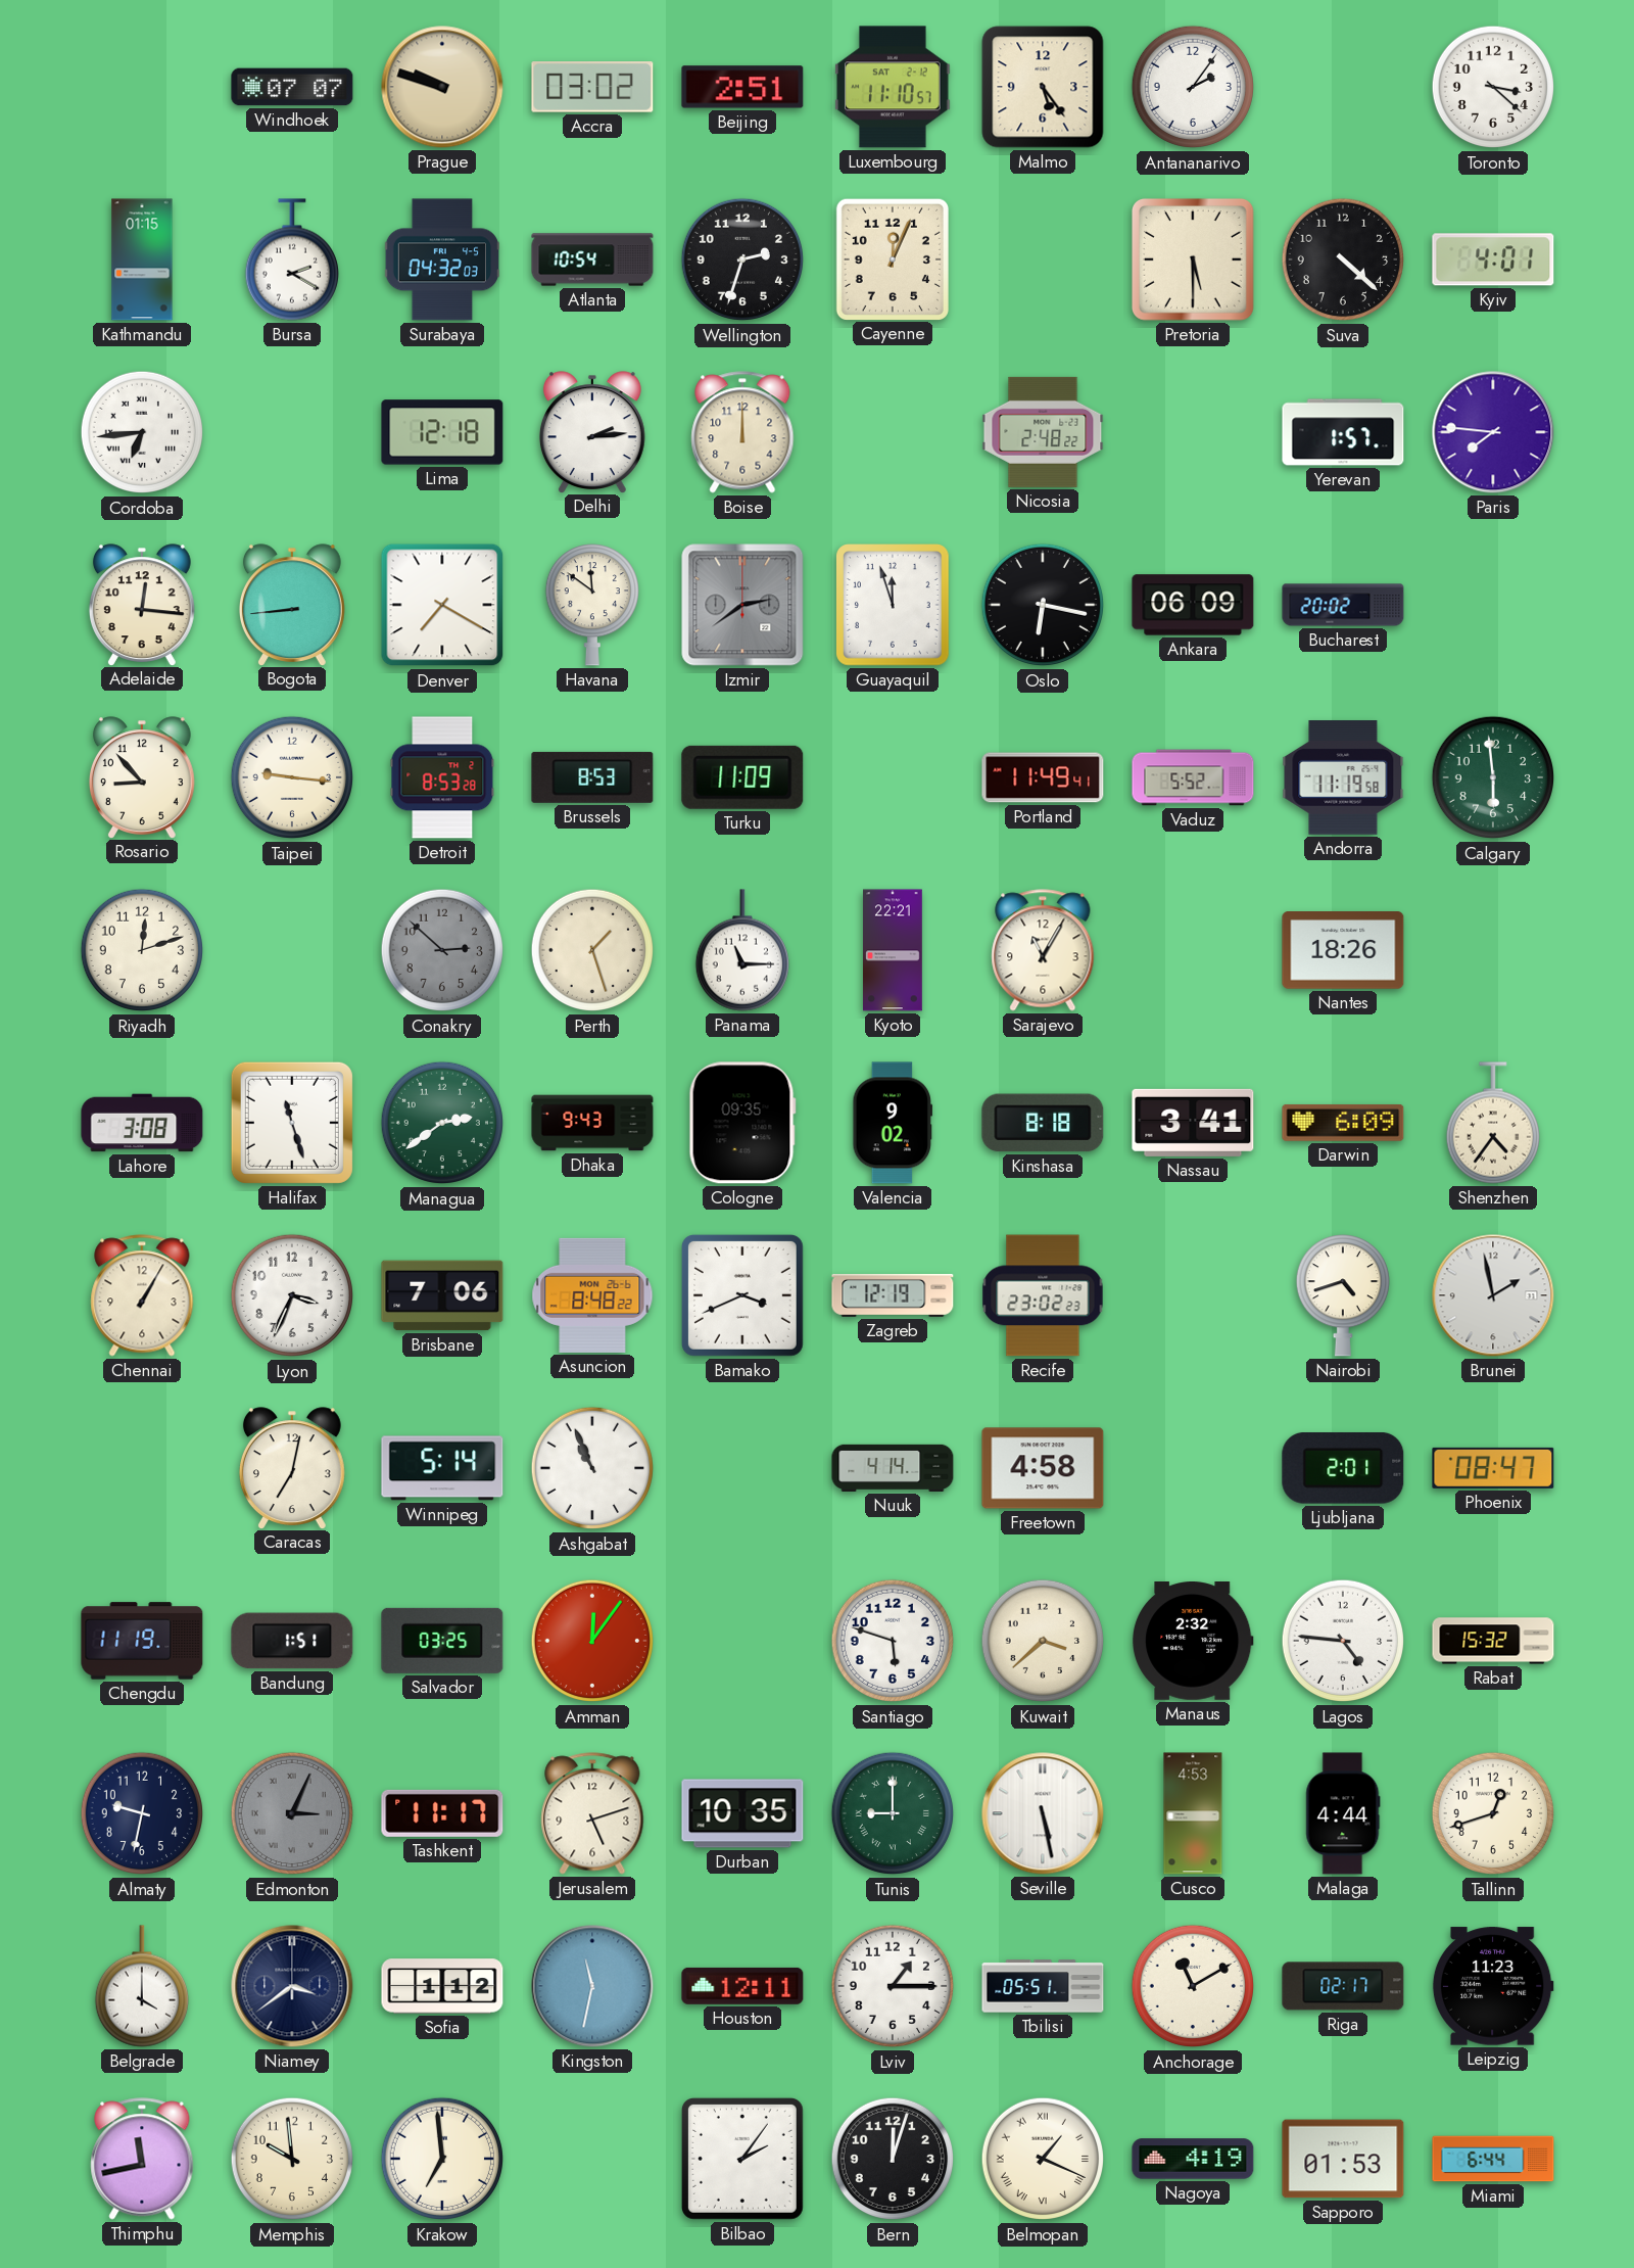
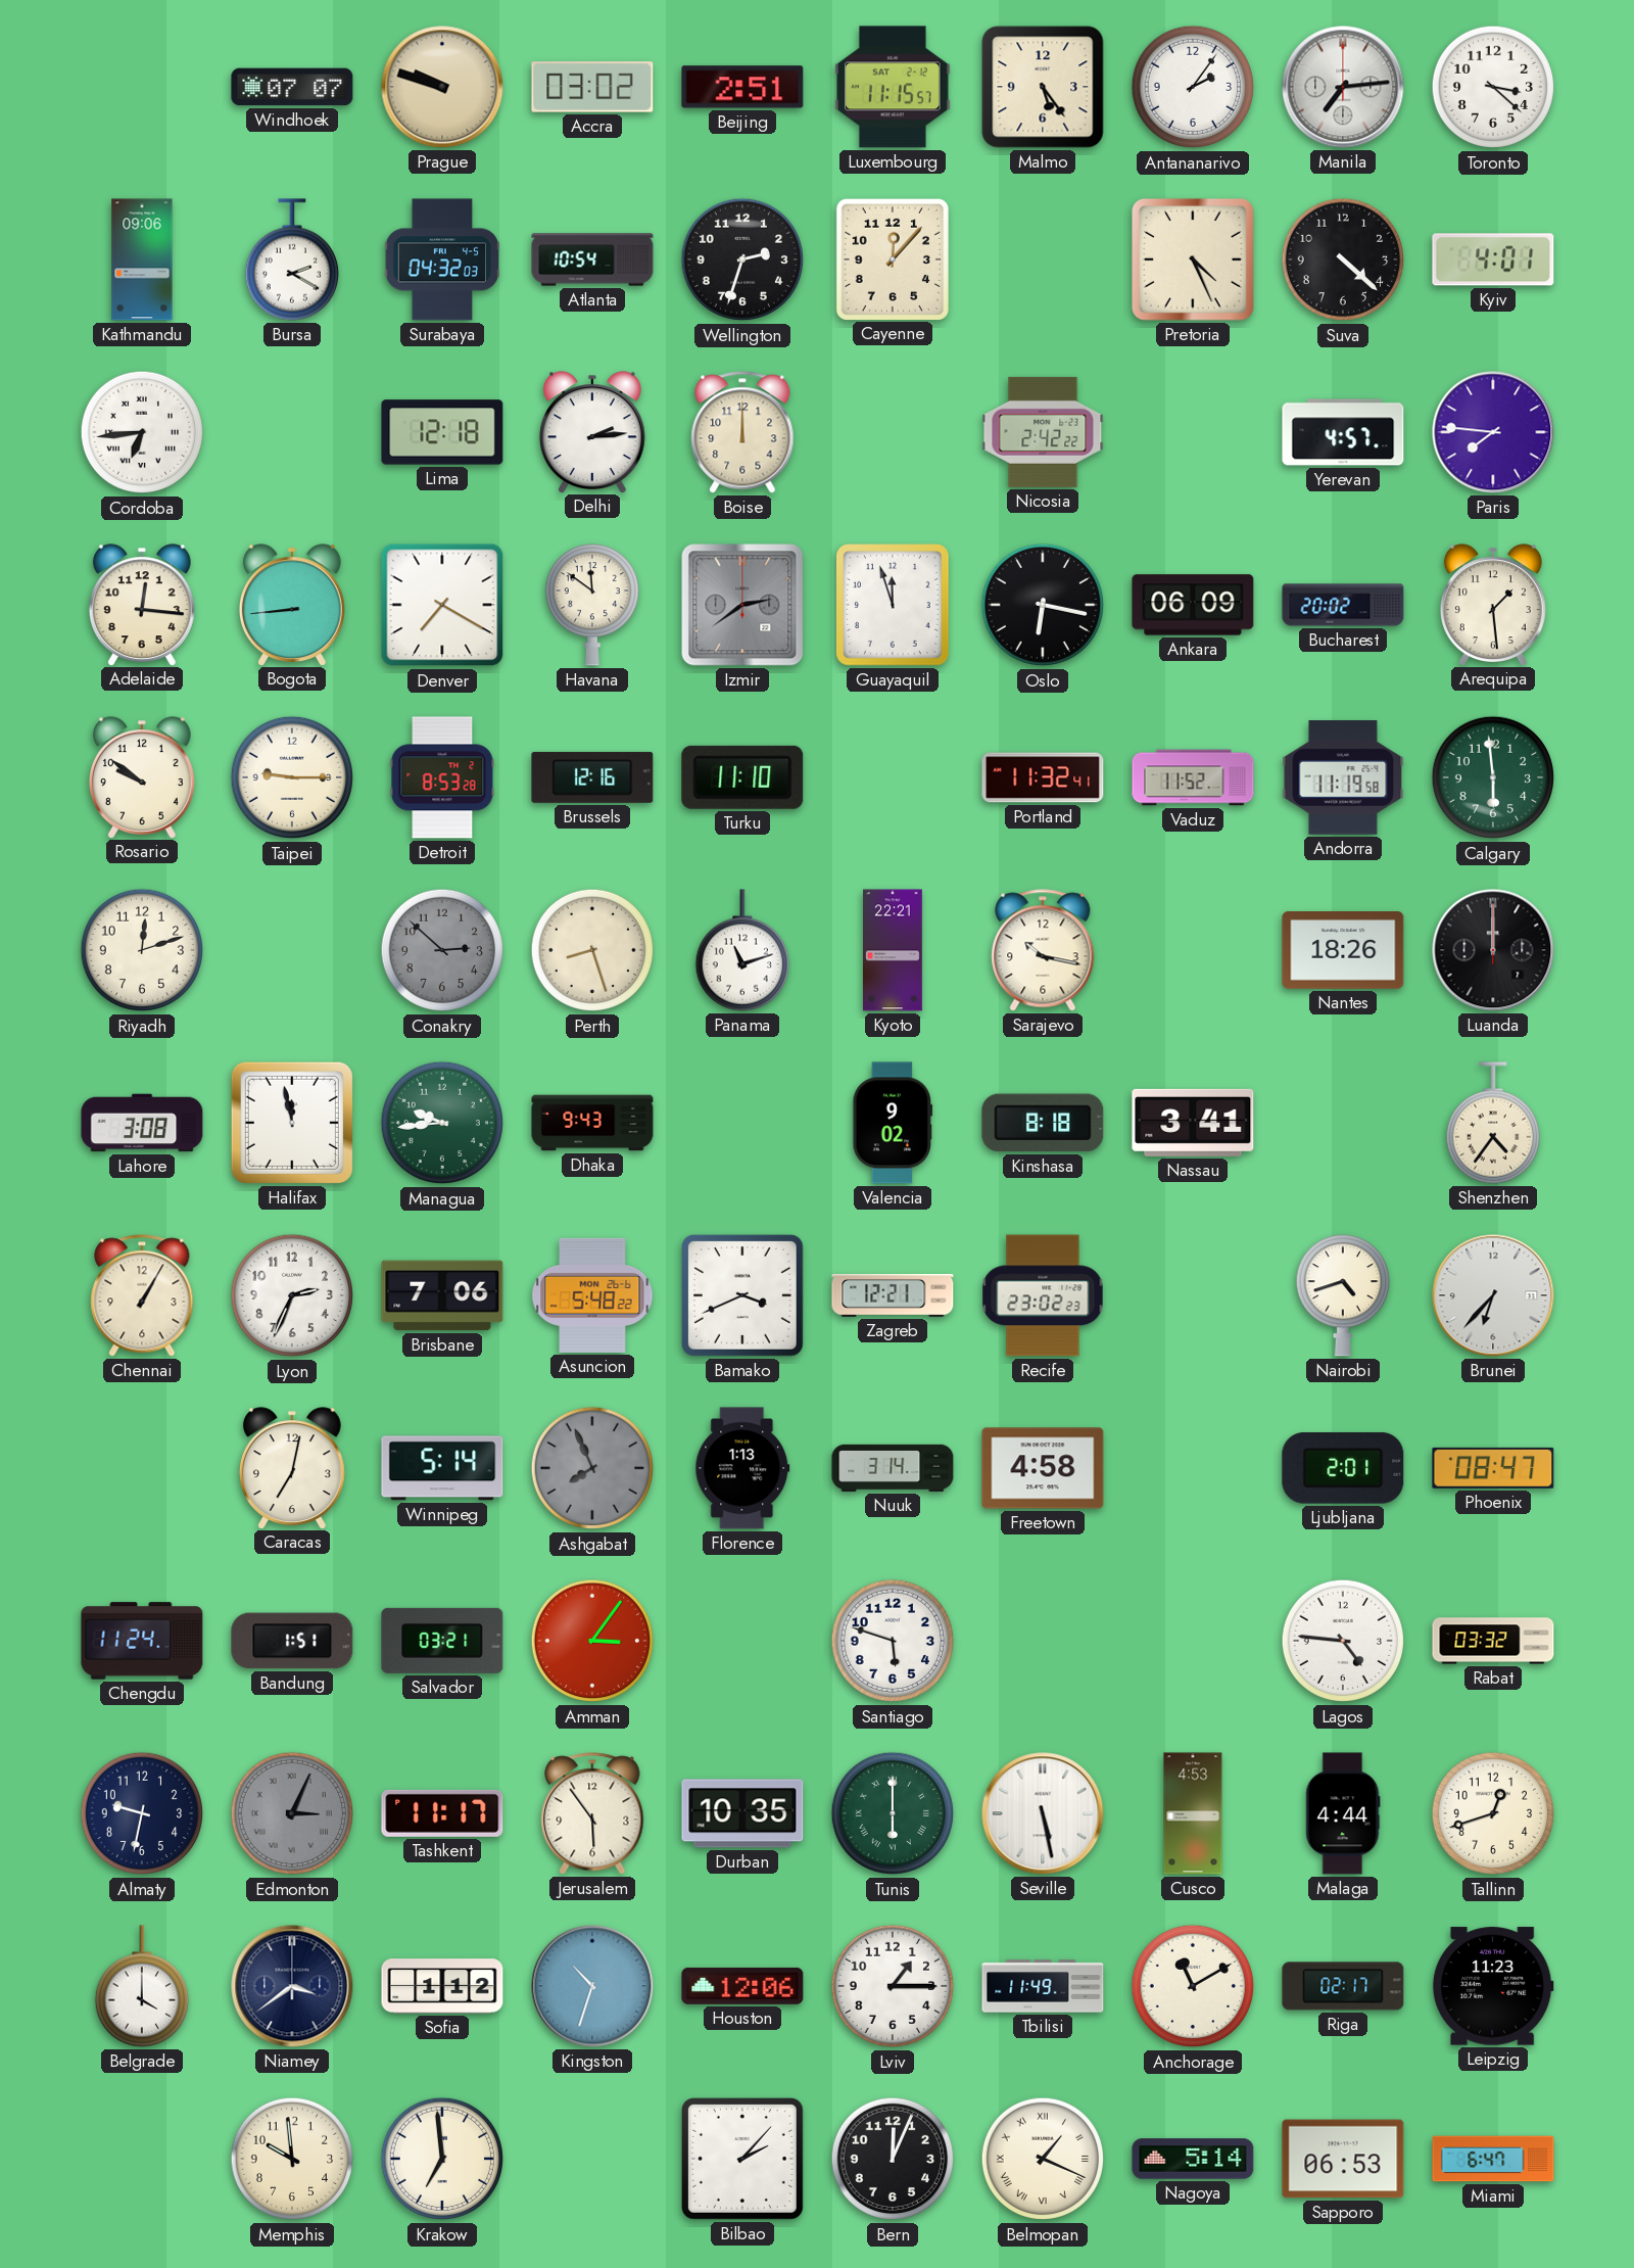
Luxembourg: 11:10 -> 11:15
Manila: none -> 7:14
Kathmandu: 01:15 -> 09:06
Cayenne: 12:04 -> 12:07
Pretoria: 5:30 -> 4:26
Nicosia: 2:48 -> 2:42
Yerevan: 1:57 -> 4:57
Arequipa: none -> 1:29
Rosario: 8:53 -> 9:51
Taipei: 9:16 -> 9:15
Brussels: 8:53 -> 12:16
Turku: 11:09 -> 11:10
Portland: 11:49 -> 11:32
Vaduz: 5:52 -> 11:52
Perth: 1:27 -> 8:27
Panama: 11:15 -> 11:12
Sarajevo: 11:05 -> 10:17
Luanda: none -> 12:00
Halifax: 11:27 -> 11:58
Managua: 2:39 -> 9:44
Cologne: 09:35 -> none
Darwin: 6:09 -> none
Lyon: 3:34 -> 2:34
Asuncion: 8:48 -> 5:48
Zagreb: 12:19 -> 12:21
Brunei: 1:58 -> 6:37
Ashgabat: 10:56 -> 7:56
Ashgabat dial: white -> grey
Florence: none -> 1:13
Nuuk: 4:14 -> 3:14
Chengdu: 11:19 -> 11:24
Salvador: 03:25 -> 03:21
Amman: 12:06 -> 3:06
Kuwait: 3:38 -> none
Manaus: 2:32 -> none
Rabat: 15:32 -> 03:32
Jerusalem: 5:12 -> 5:54
Tunis: 9:00 -> 6:00
Kingston: 11:32 -> 10:33
Houston: 12:11 -> 12:06
Tbilisi: 05:51 -> 11:49
Thimphu: 11:43 -> none
Bilbao: 2:06 -> 2:07
Bern: 12:03 -> 12:04
Nagoya: 4:19 -> 5:14
Sapporo: 01:53 -> 06:53
Miami: 6:44 -> 6:47
